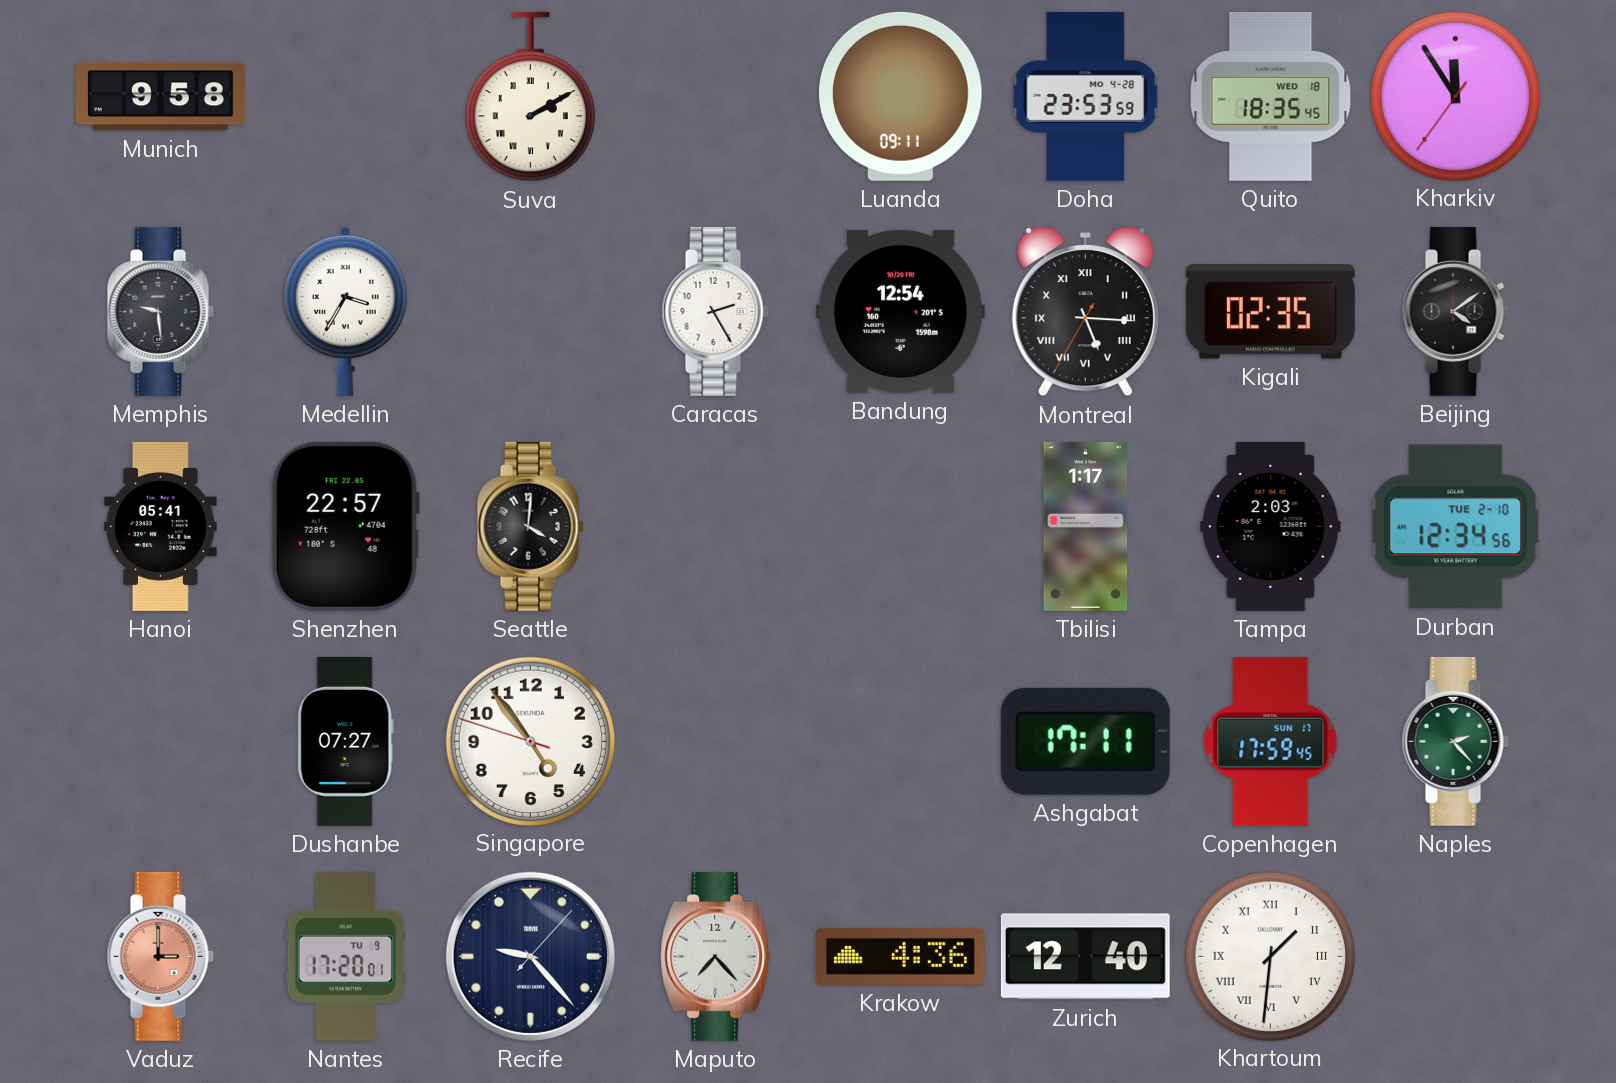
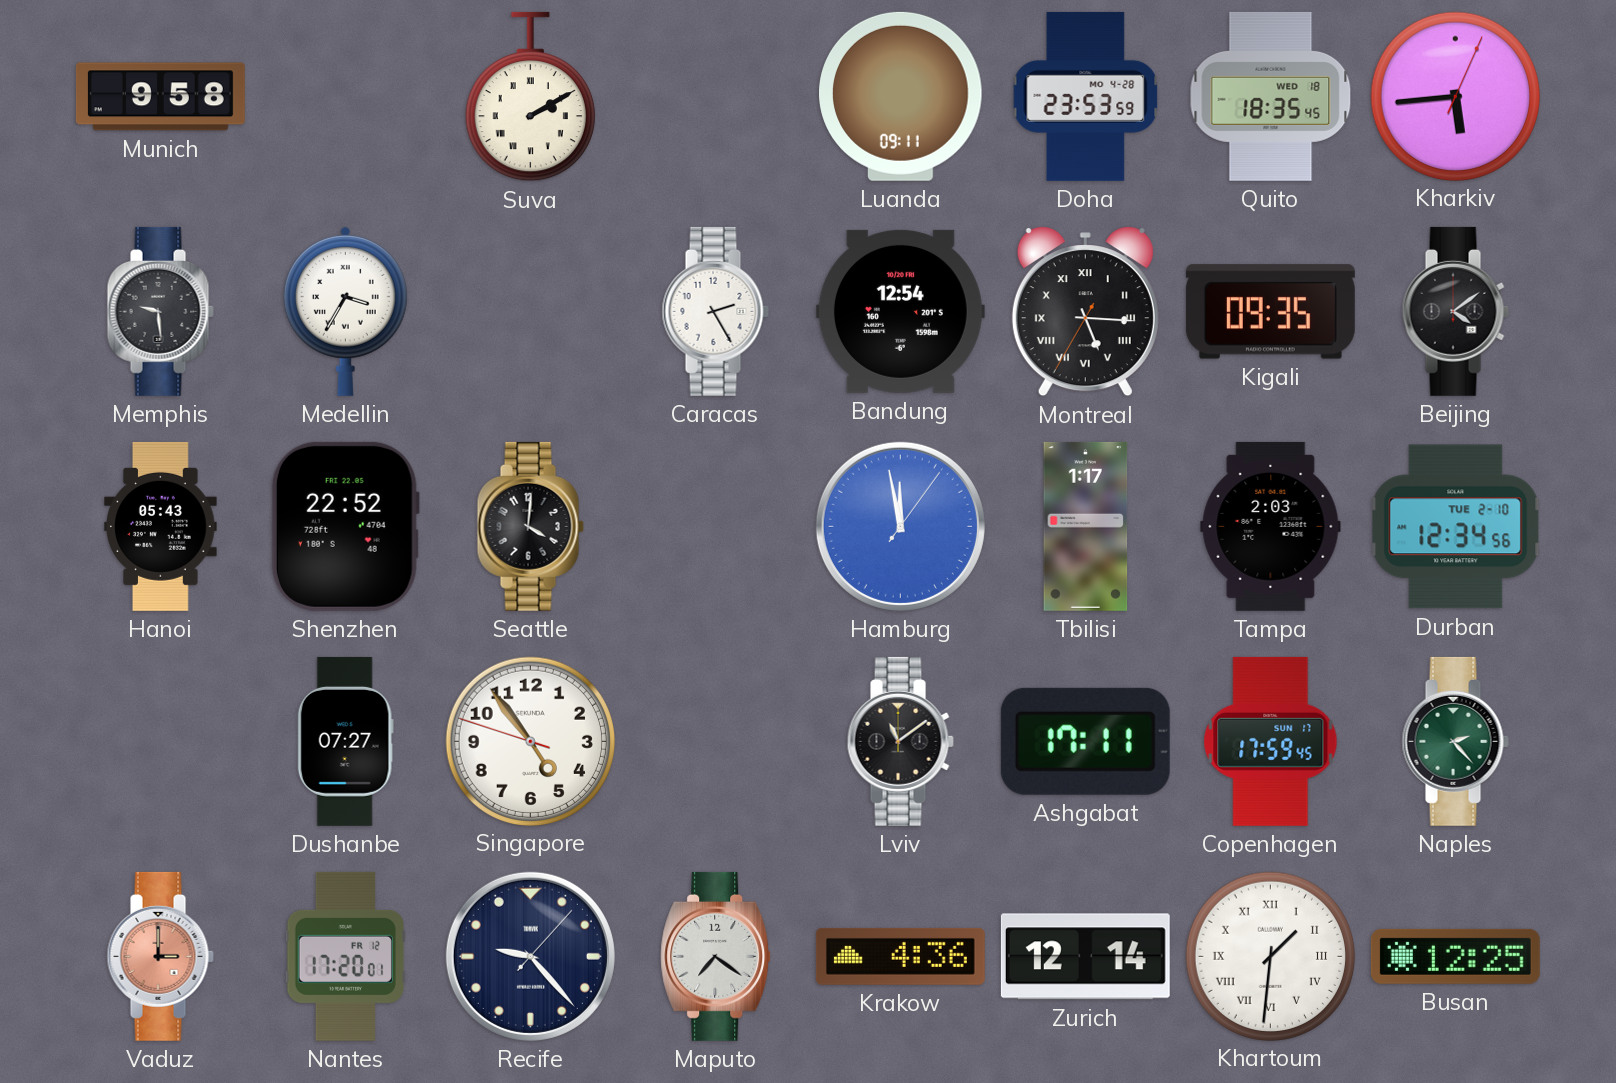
Kharkiv: 11:54 -> 5:44
Kigali: 02:35 -> 09:35
Hanoi: 05:41 -> 05:43
Shenzhen: 22:57 -> 22:52
Hamburg: none -> 11:58
Lviv: none -> 11:09
Nantes date: TU 9 -> FR 12
Maputo: 7:23 -> 7:21
Zurich: 12:40 -> 12:14
Busan: none -> 12:25
